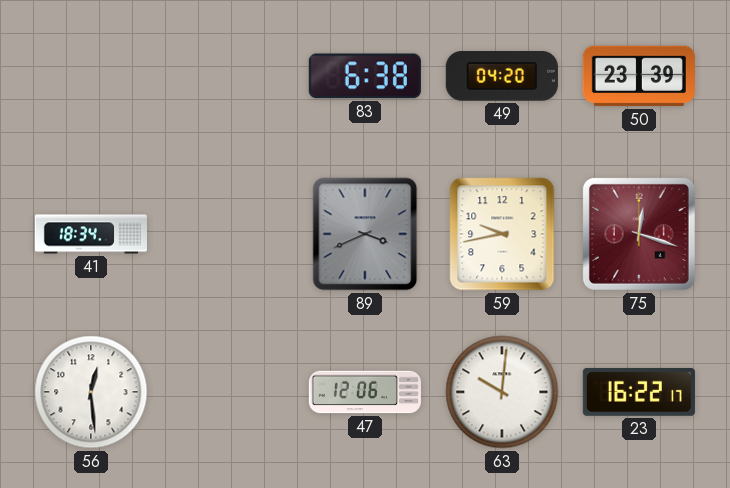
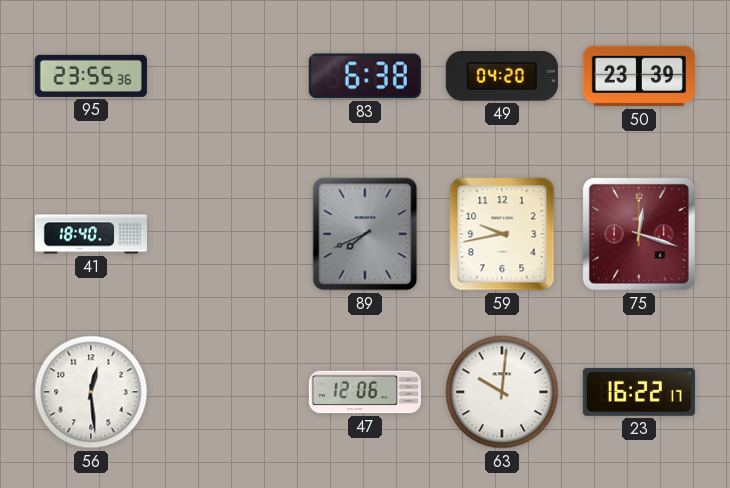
95: none -> 23:55
41: 18:34 -> 18:40
89: 3:41 -> 7:41
